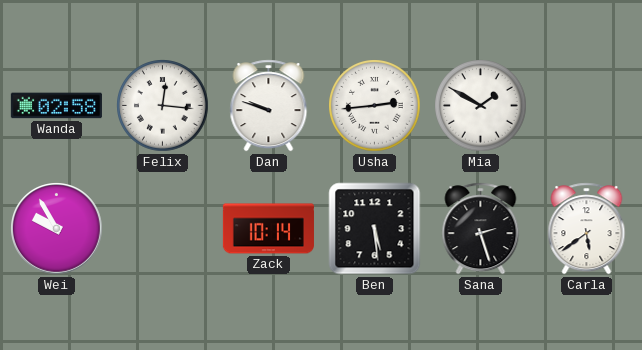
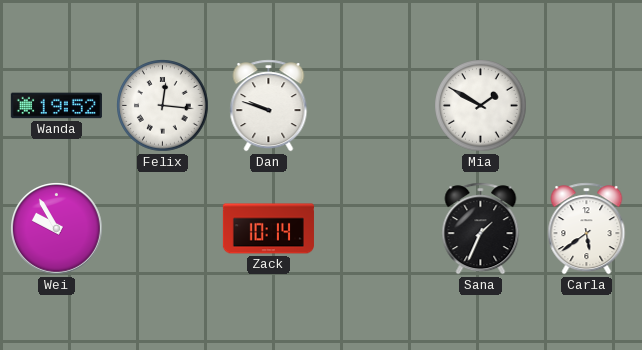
Wanda: 02:58 -> 19:52
Usha: 2:44 -> none
Ben: 5:29 -> none
Sana: 2:27 -> 1:34
